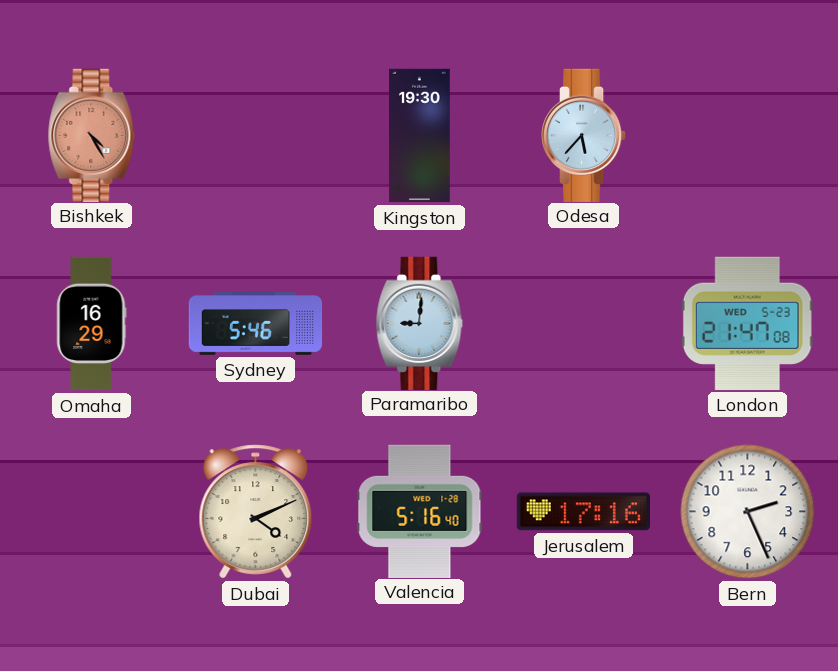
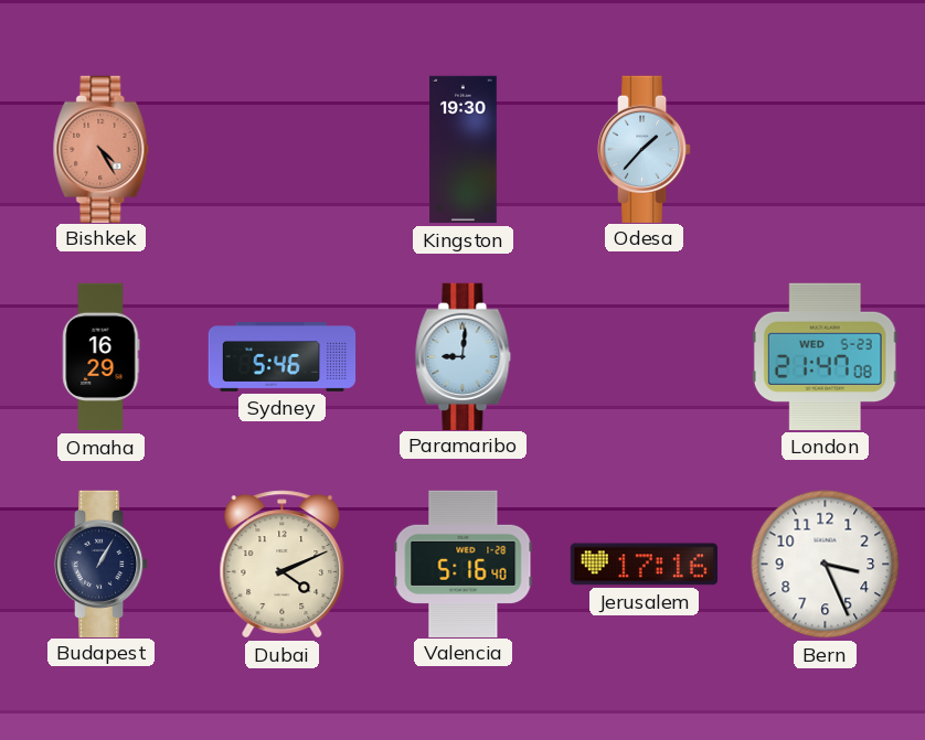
Odesa: 5:37 -> 1:37
Budapest: none -> 1:05
Bern: 2:26 -> 3:26
